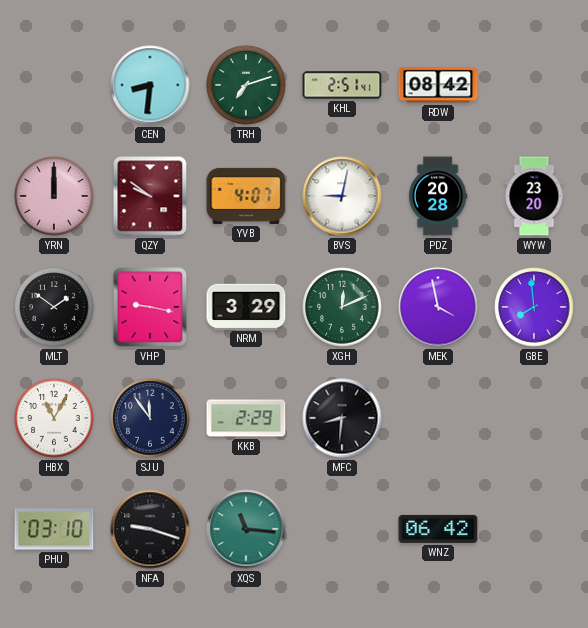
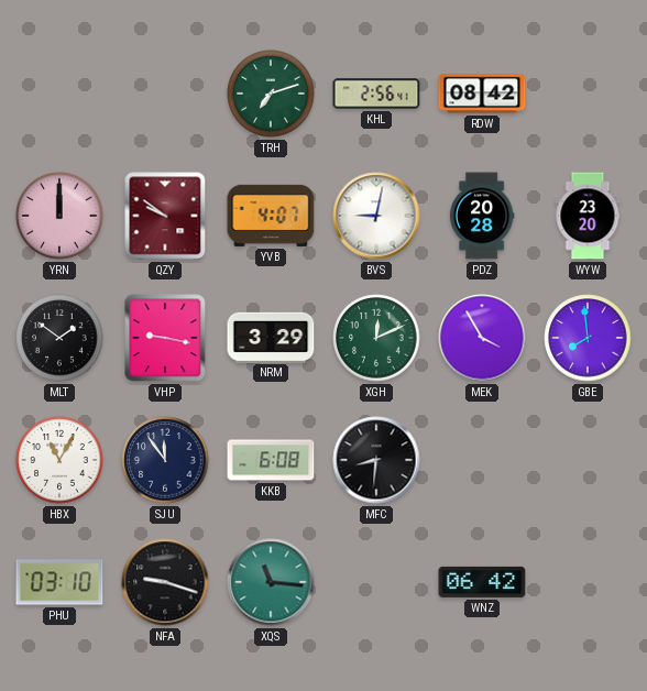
CEN: 8:31 -> none
KHL: 2:51 -> 2:56
MEK: 3:58 -> 3:55
KKB: 2:29 -> 6:08
